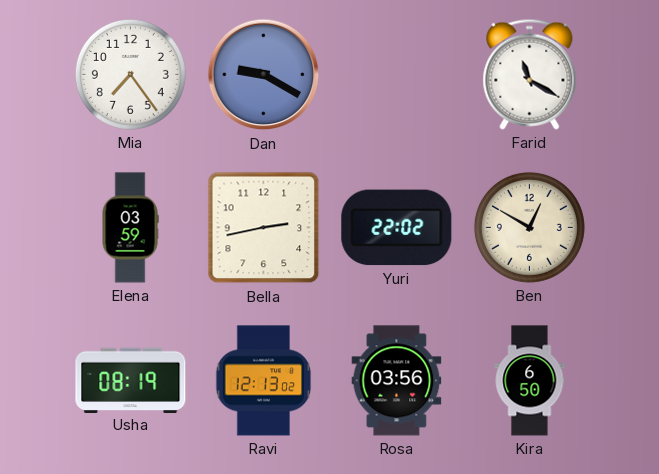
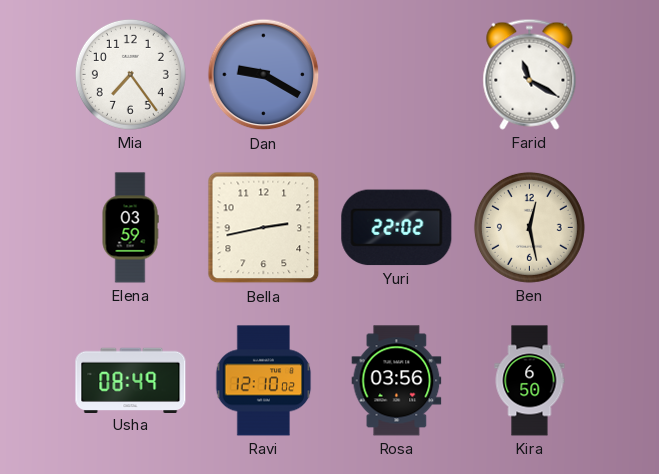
Ben: 12:50 -> 12:28
Usha: 08:19 -> 08:49
Ravi: 12:13 -> 12:10
